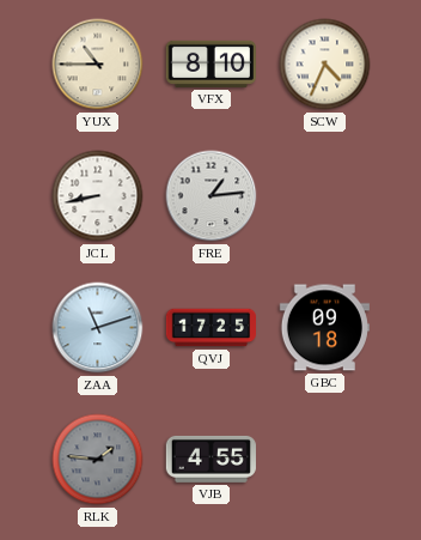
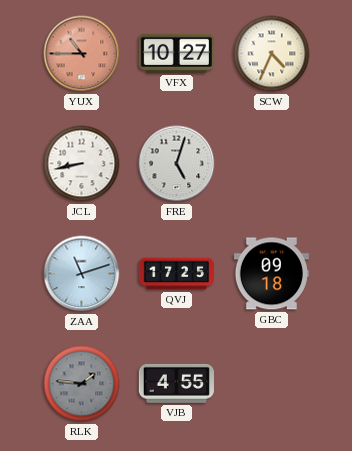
YUX dial: cream -> salmon
VFX: 8:10 -> 10:27
FRE: 1:14 -> 5:03
